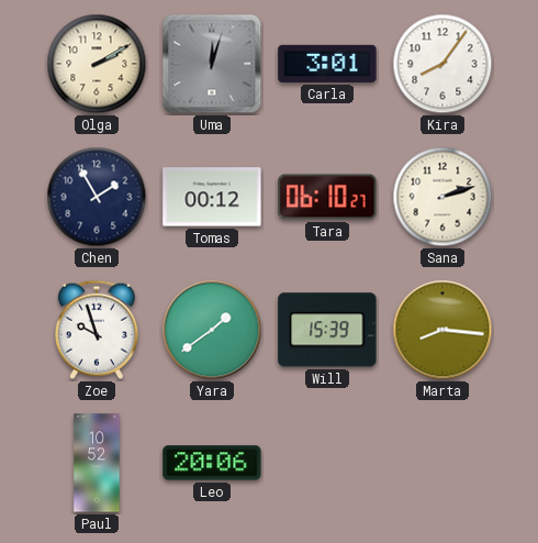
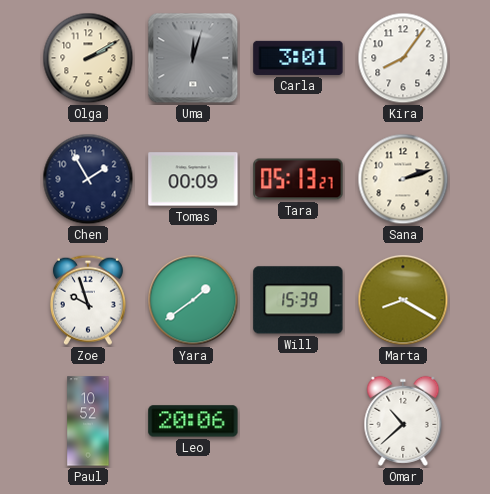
Tomas: 00:12 -> 00:09
Tara: 06:10 -> 05:13
Marta: 8:16 -> 8:20
Omar: none -> 10:38
